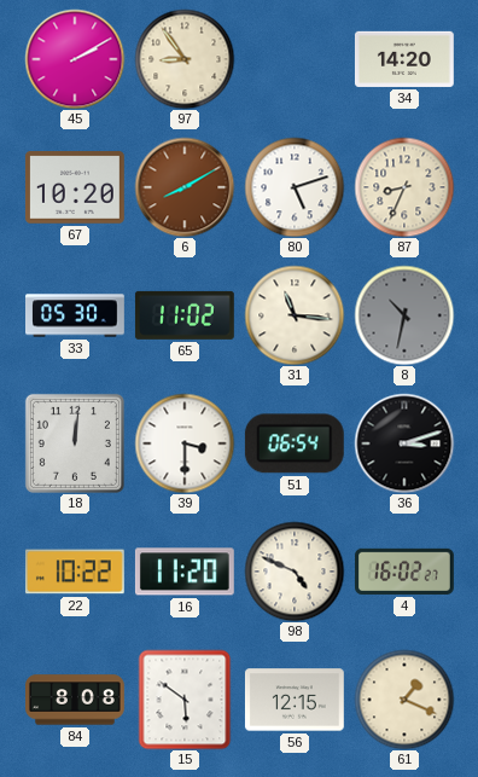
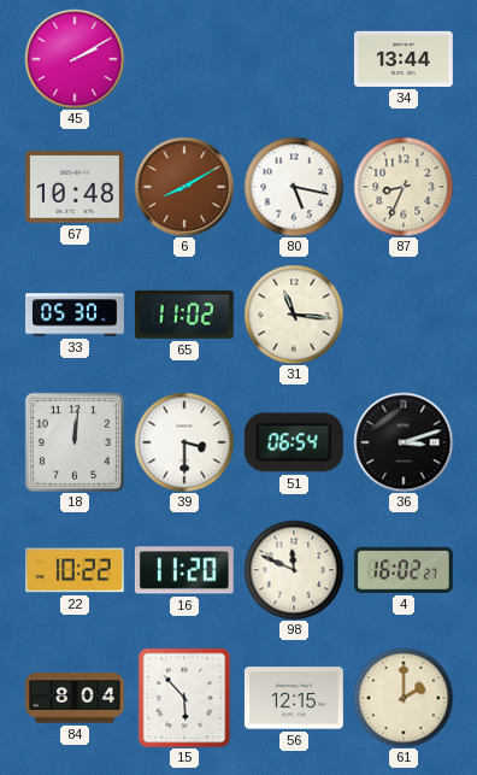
97: 8:54 -> none
34: 14:20 -> 13:44
67: 10:20 -> 10:48
80: 5:12 -> 5:17
8: 10:32 -> none
98: 4:49 -> 11:49
84: 8:08 -> 8:04
15: 5:51 -> 5:53
61: 1:19 -> 2:00
